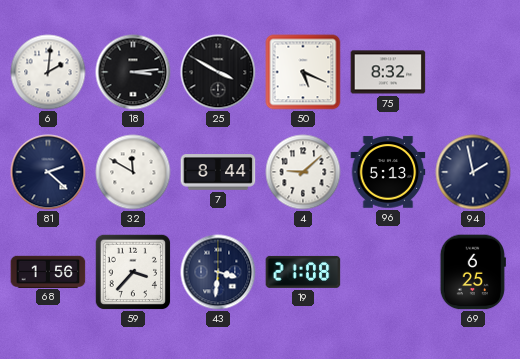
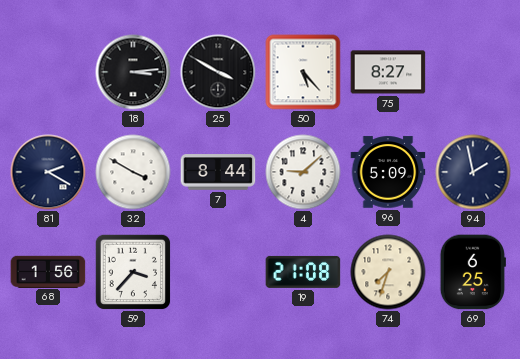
6: 2:01 -> none
50: 5:19 -> 5:23
75: 8:32 -> 8:27
81: 2:22 -> 2:20
32: 11:50 -> 3:50
96: 5:13 -> 5:09
43: 3:31 -> none
74: none -> 7:33
